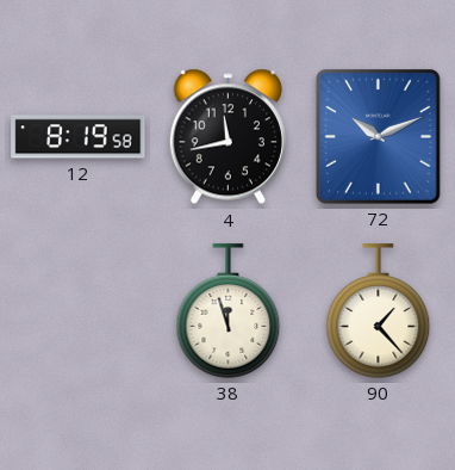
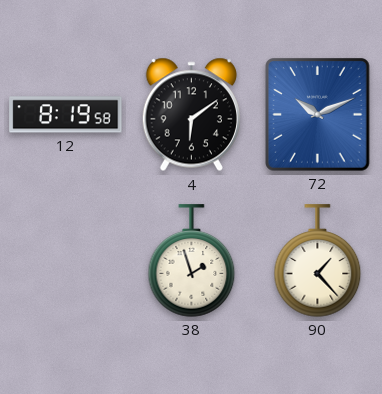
4: 11:43 -> 6:09
38: 11:57 -> 1:57
